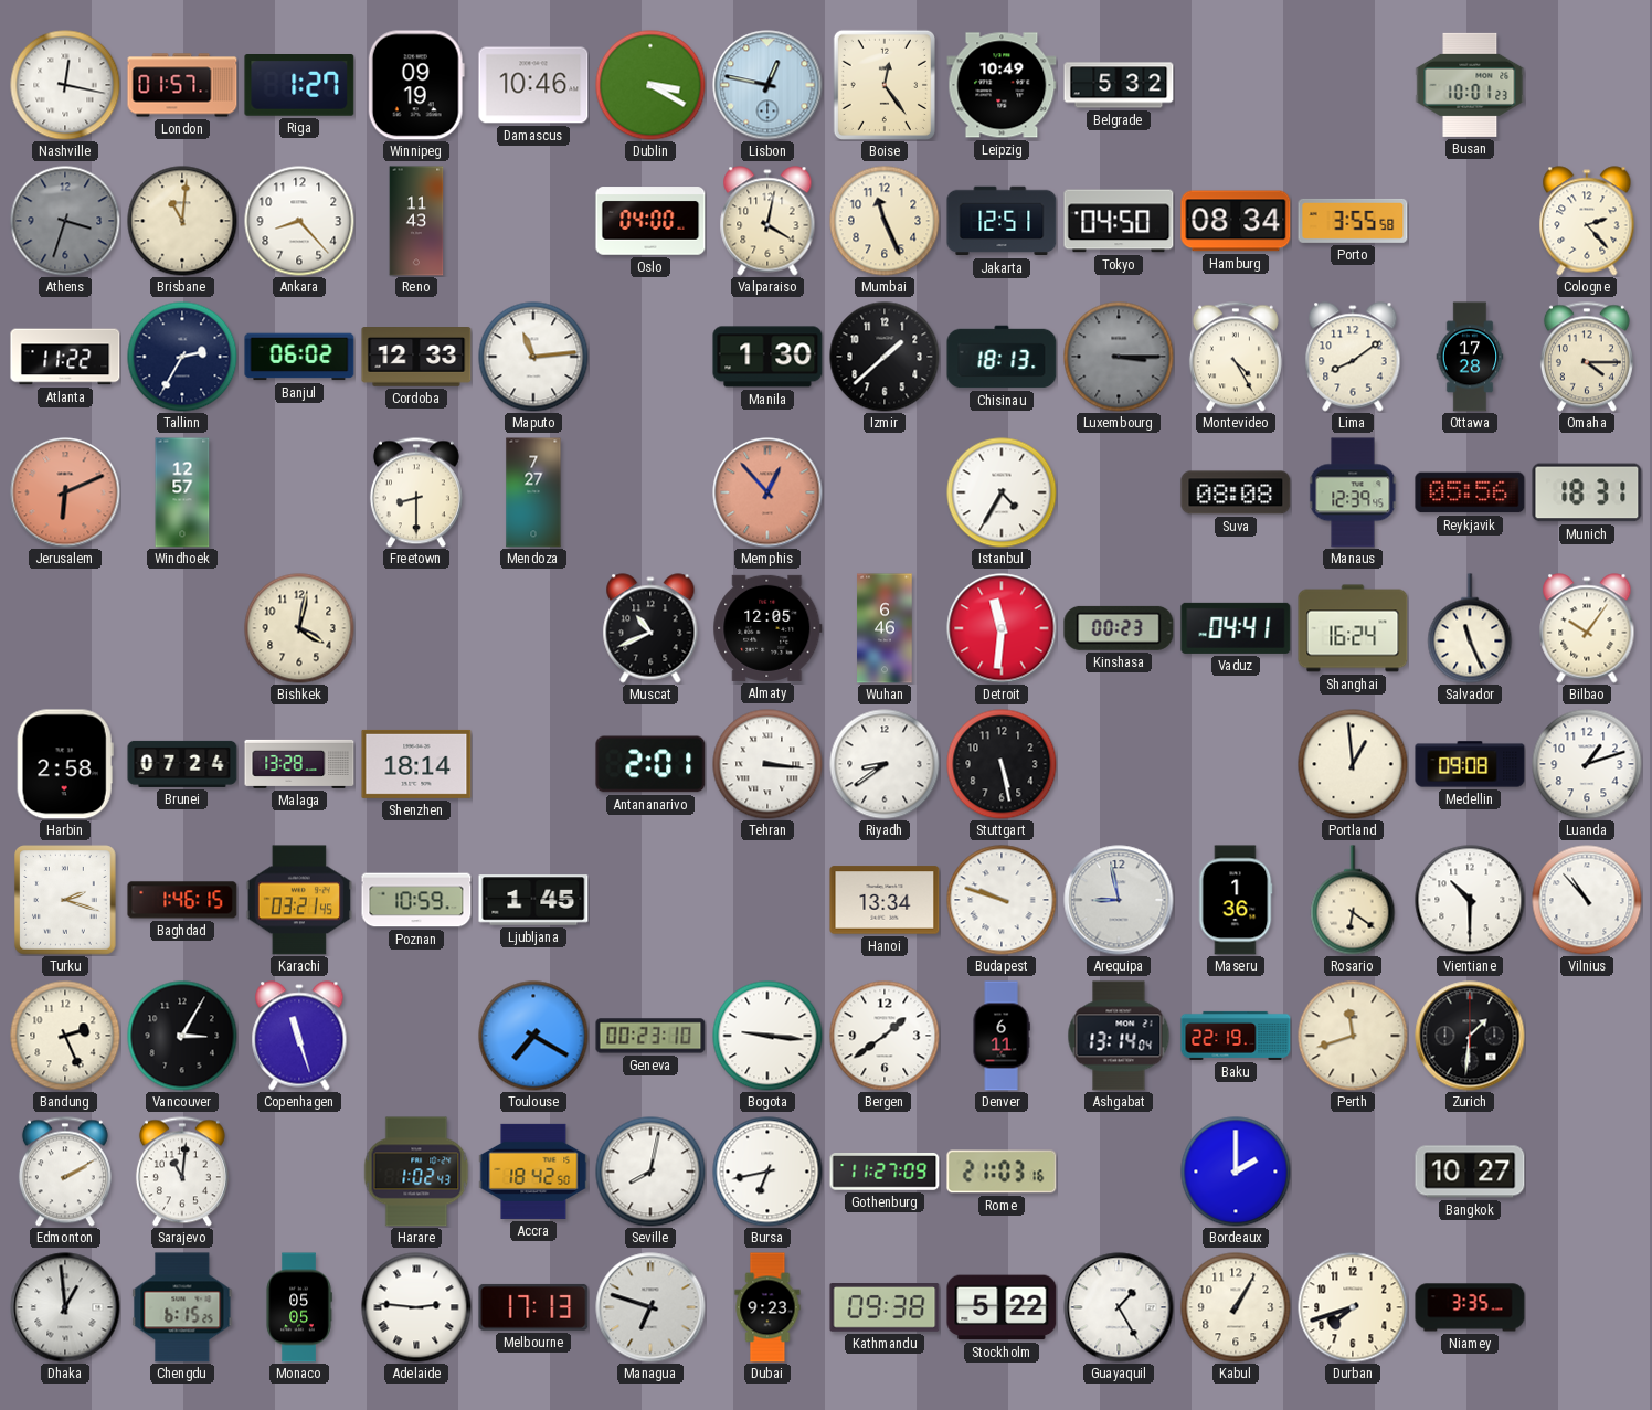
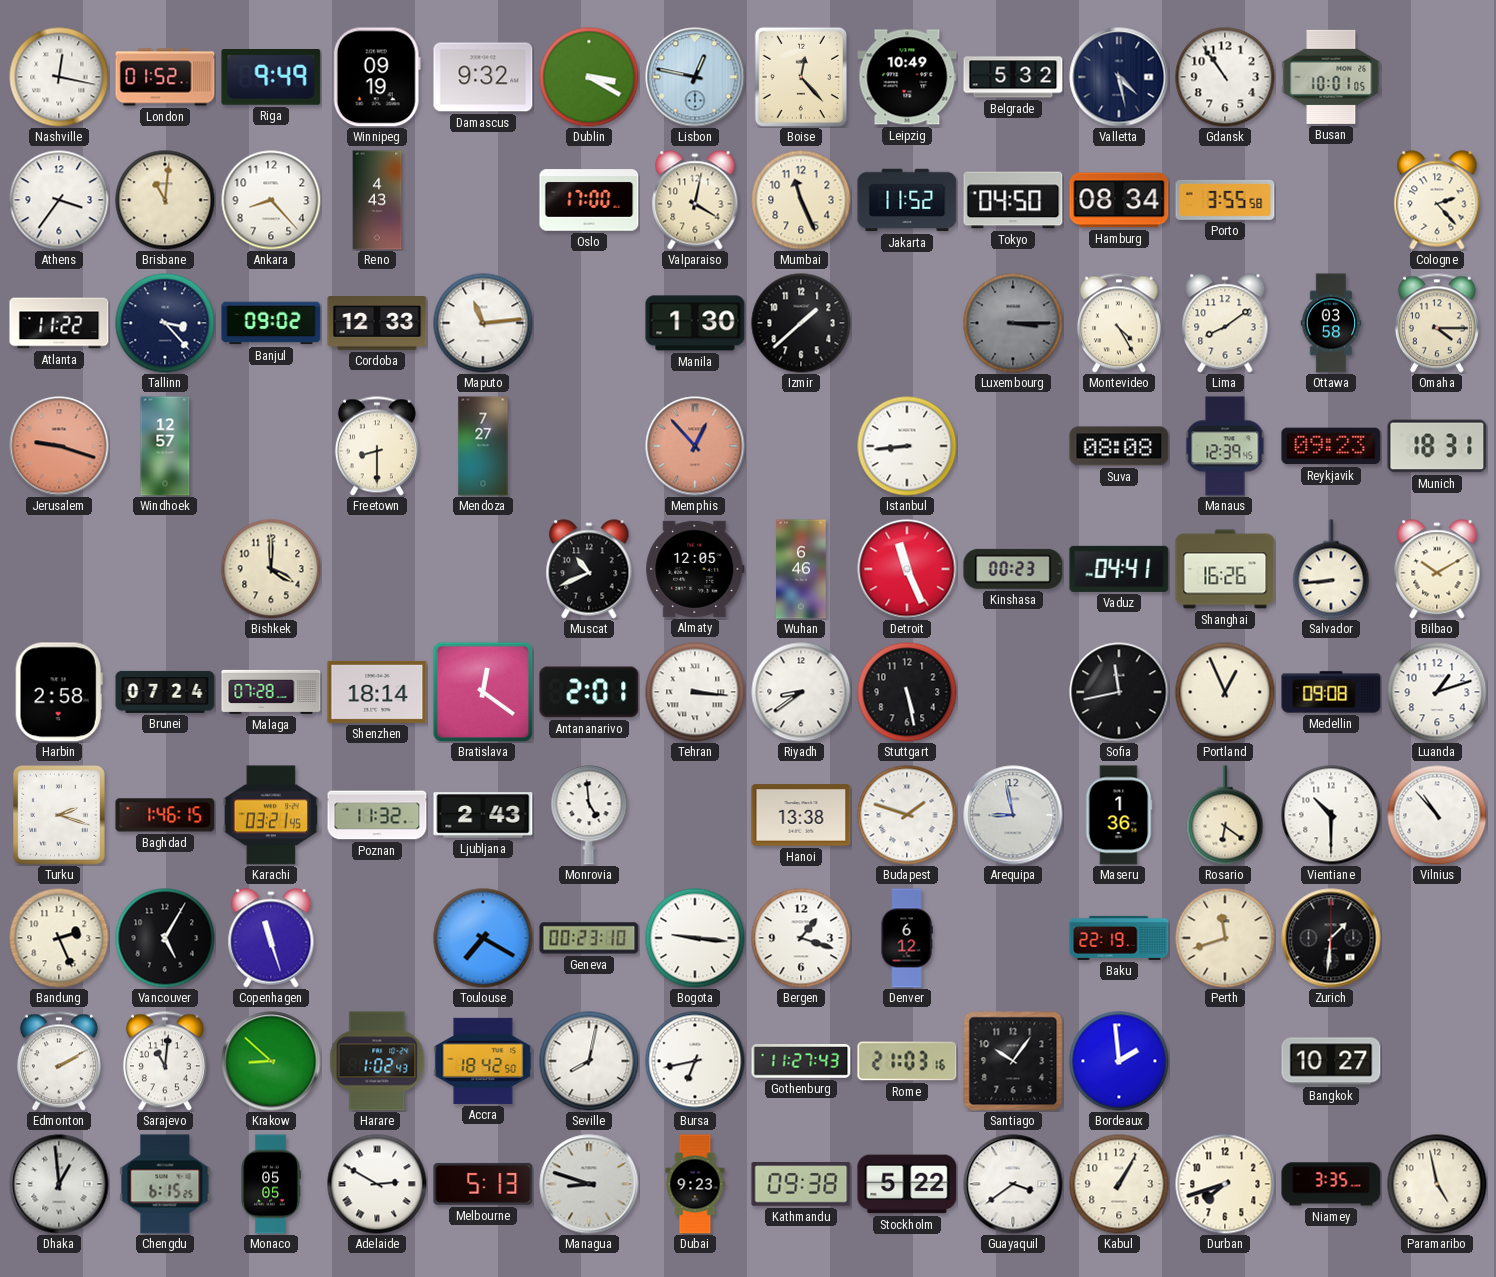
London: 01:57 -> 01:52
Riga: 1:27 -> 9:49
Damascus: 10:46 -> 9:32
Boise: 12:24 -> 12:23
Valletta: none -> 4:28
Gdansk: none -> 10:54
Busan: 10:01:23 -> 10:01:05
Athens: 3:33 -> 3:36
Athens dial: grey -> white
Reno: 11:43 -> 4:43
Oslo: 04:00 -> 17:00
Jakarta: 12:51 -> 11:52
Tallinn: 2:35 -> 3:23
Banjul: 06:02 -> 09:02
Chisinau: 18:13 -> none
Ottawa: 17:28 -> 03:58
Jerusalem: 6:11 -> 9:18
Istanbul: 4:35 -> 8:44
Reykjavik: 05:56 -> 09:23
Bishkek: 4:02 -> 4:00
Detroit: 11:31 -> 11:26
Shanghai: 16:24 -> 16:26
Salvador: 11:26 -> 8:44
Bilbao: 10:06 -> 10:10
Malaga: 13:28 -> 07:28
Bratislava: none -> 12:21
Sofia: none -> 11:43
Portland: 12:59 -> 12:56
Poznan: 10:59 -> 11:32
Ljubljana: 1:45 -> 2:43
Monrovia: none -> 4:59
Hanoi: 13:34 -> 13:38
Budapest: 9:48 -> 1:48
Vancouver: 3:05 -> 5:05
Bergen: 1:39 -> 1:18
Denver: 6:11 -> 6:12
Ashgabat: 13:14 -> none
Krakow: none -> 8:52
Gothenburg: 11:27:09 -> 11:27:43
Santiago: none -> 10:06
Bordeaux: 2:00 -> 1:59
Adelaide: 2:46 -> 2:50
Melbourne: 17:13 -> 5:13
Managua: 6:48 -> 8:48
Guayaquil: 1:25 -> 3:39
Paramaribo: none -> 4:58
